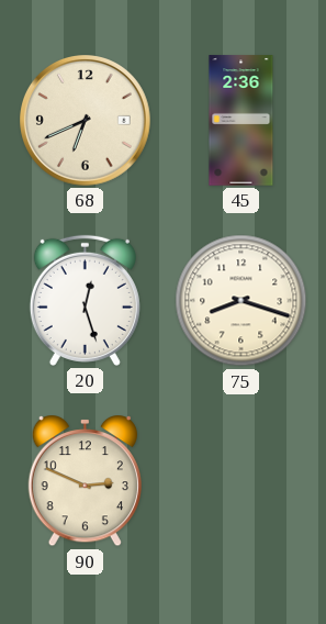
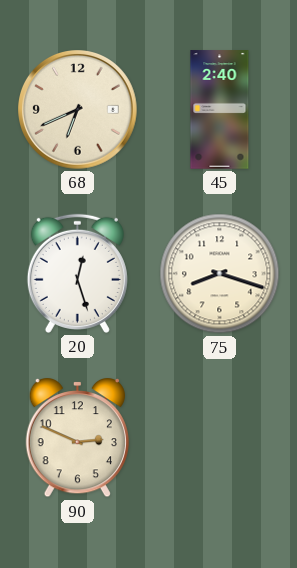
45: 2:36 -> 2:40
